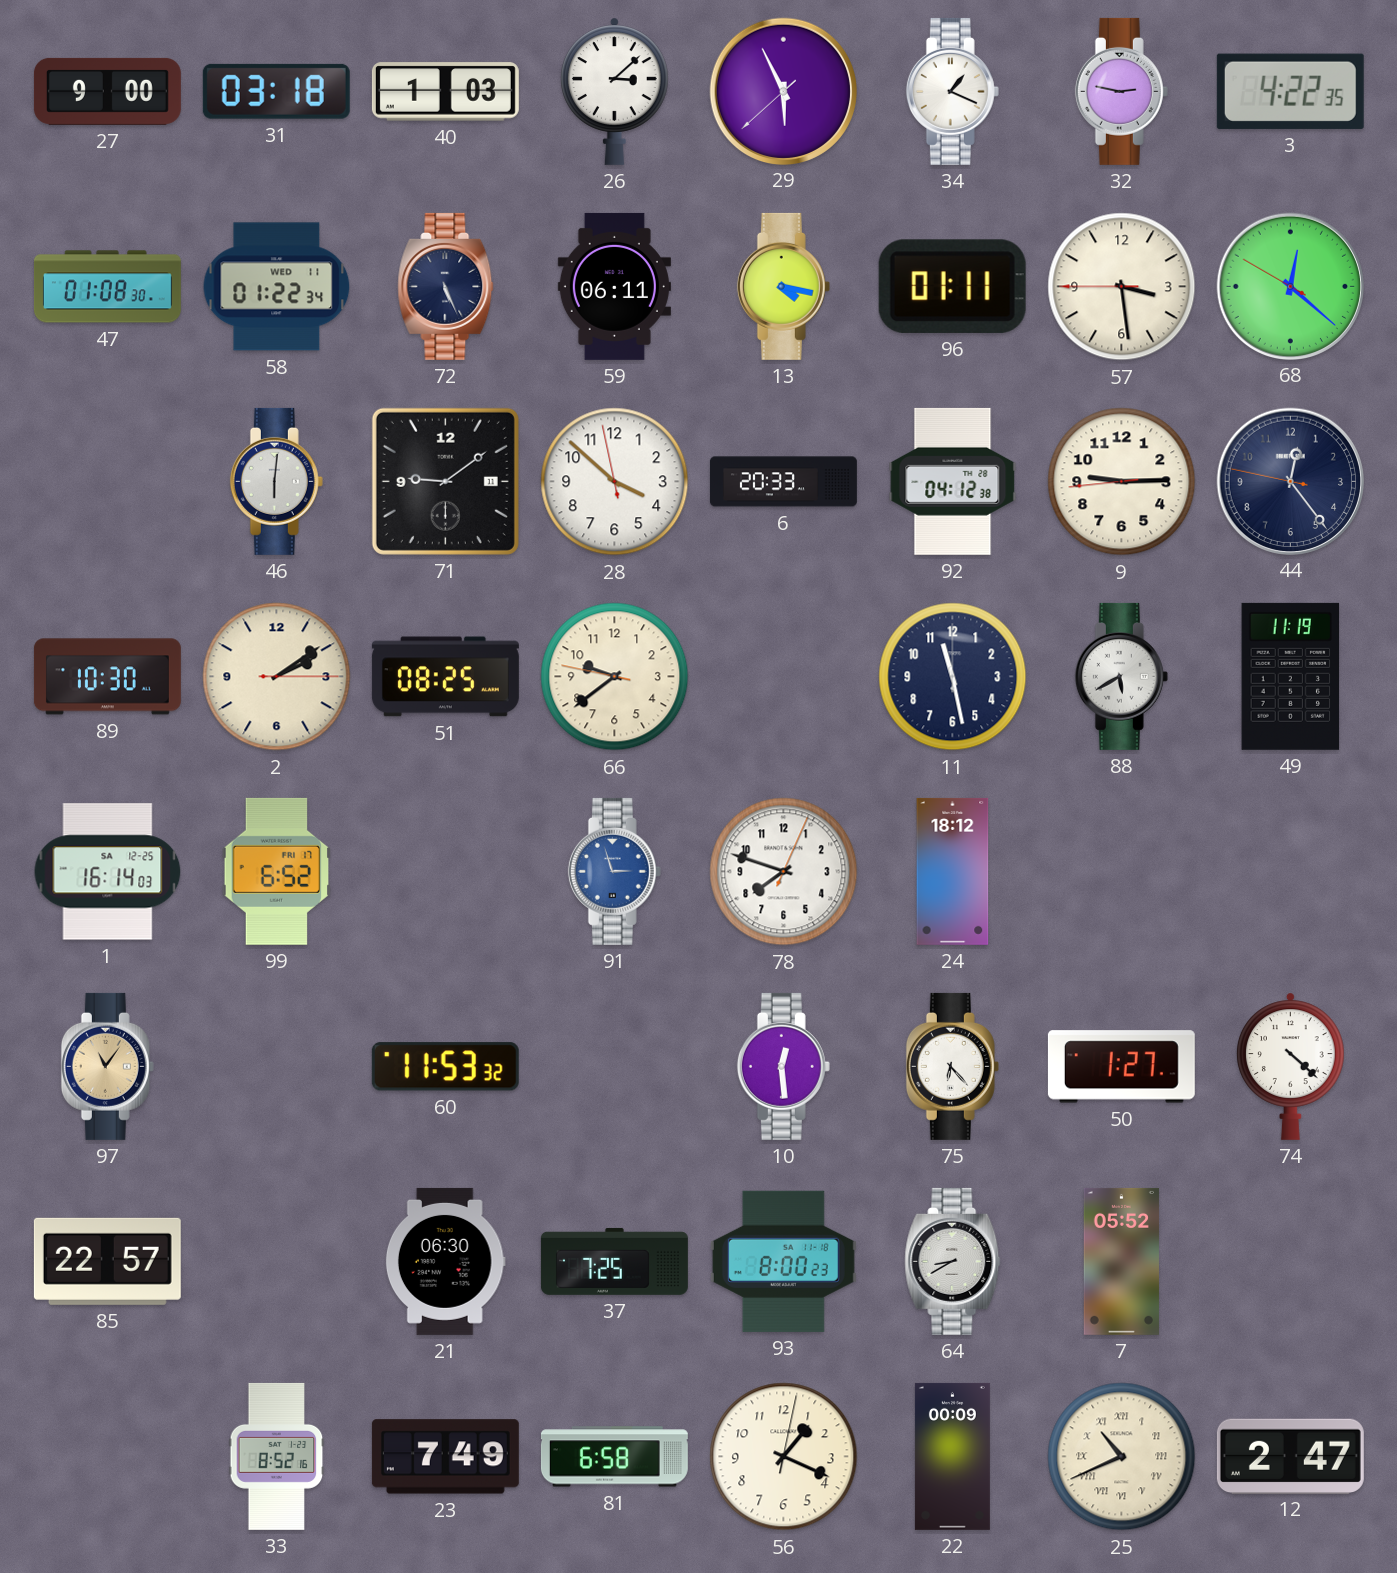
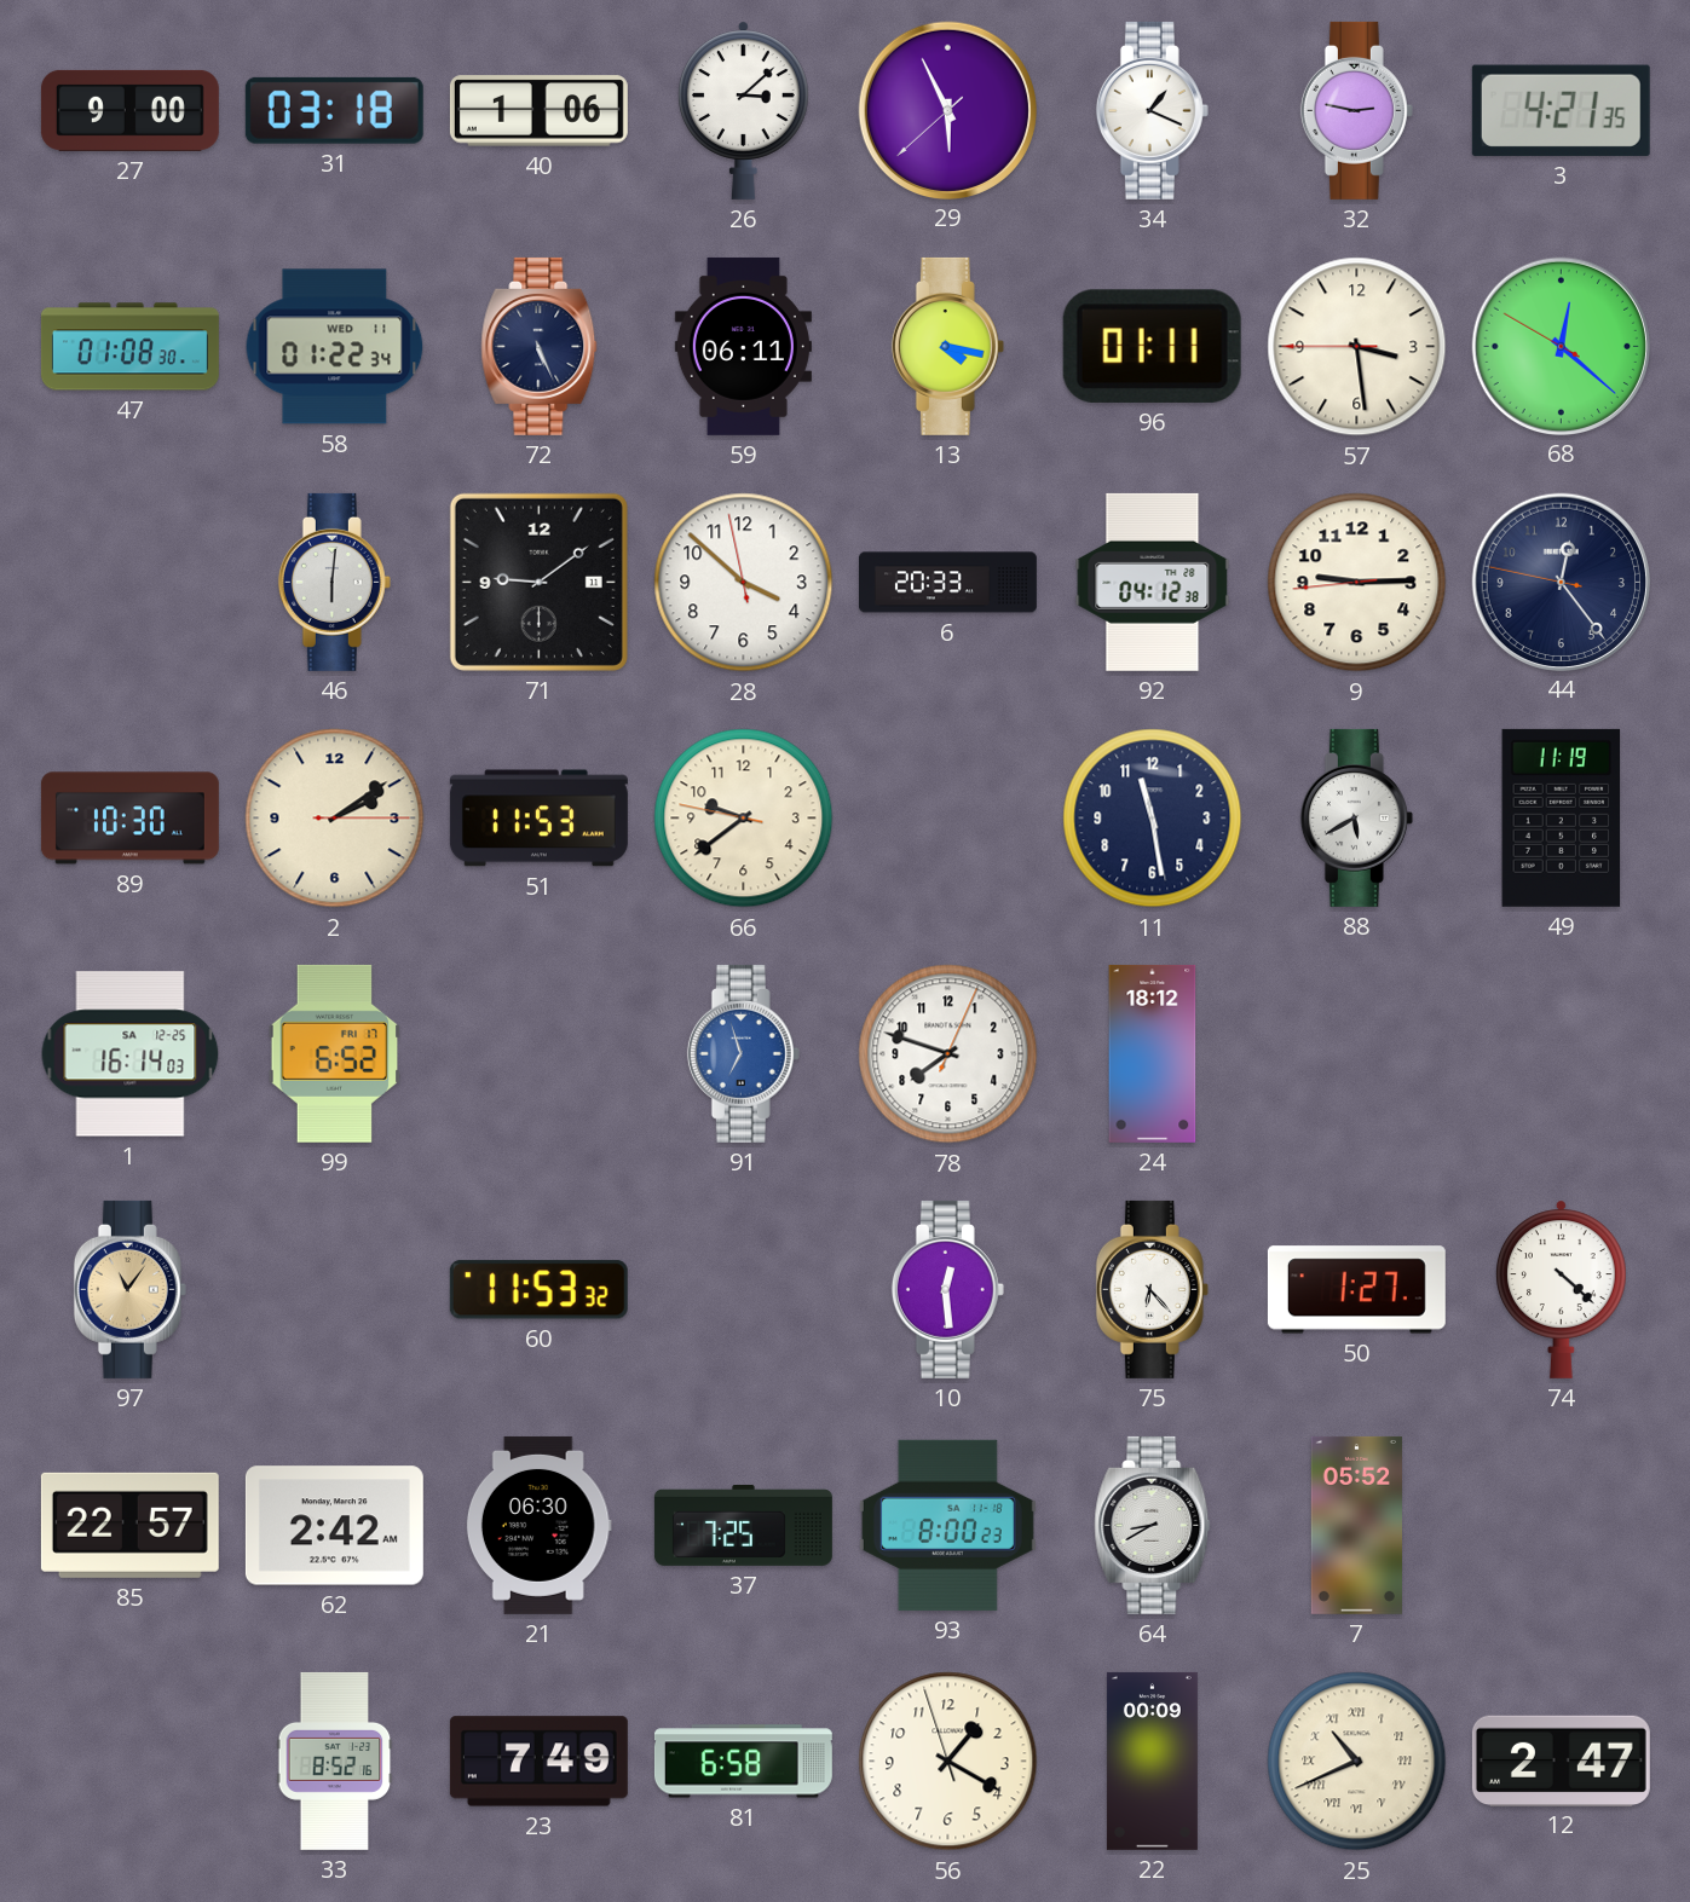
40: 1:03 -> 1:06
3: 4:22 -> 4:21
51: 08:25 -> 11:53
11: 11:28:00 -> 11:28:28
91: 2:57 -> 6:57
62: none -> 2:42
56: 1:19:02 -> 1:19:57
